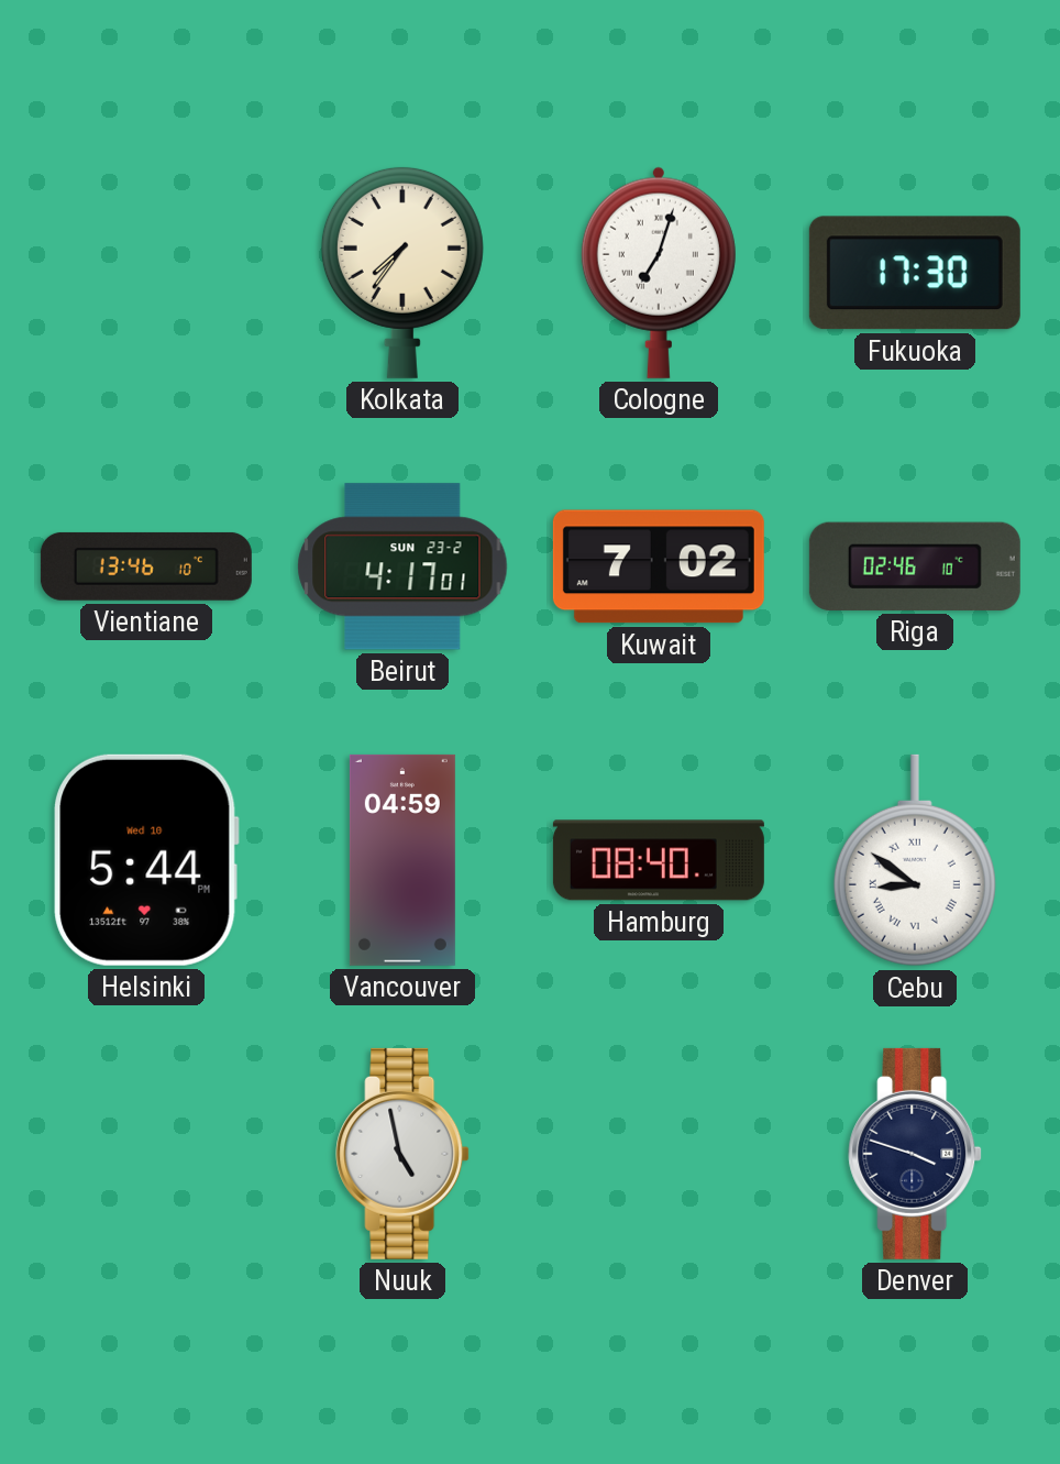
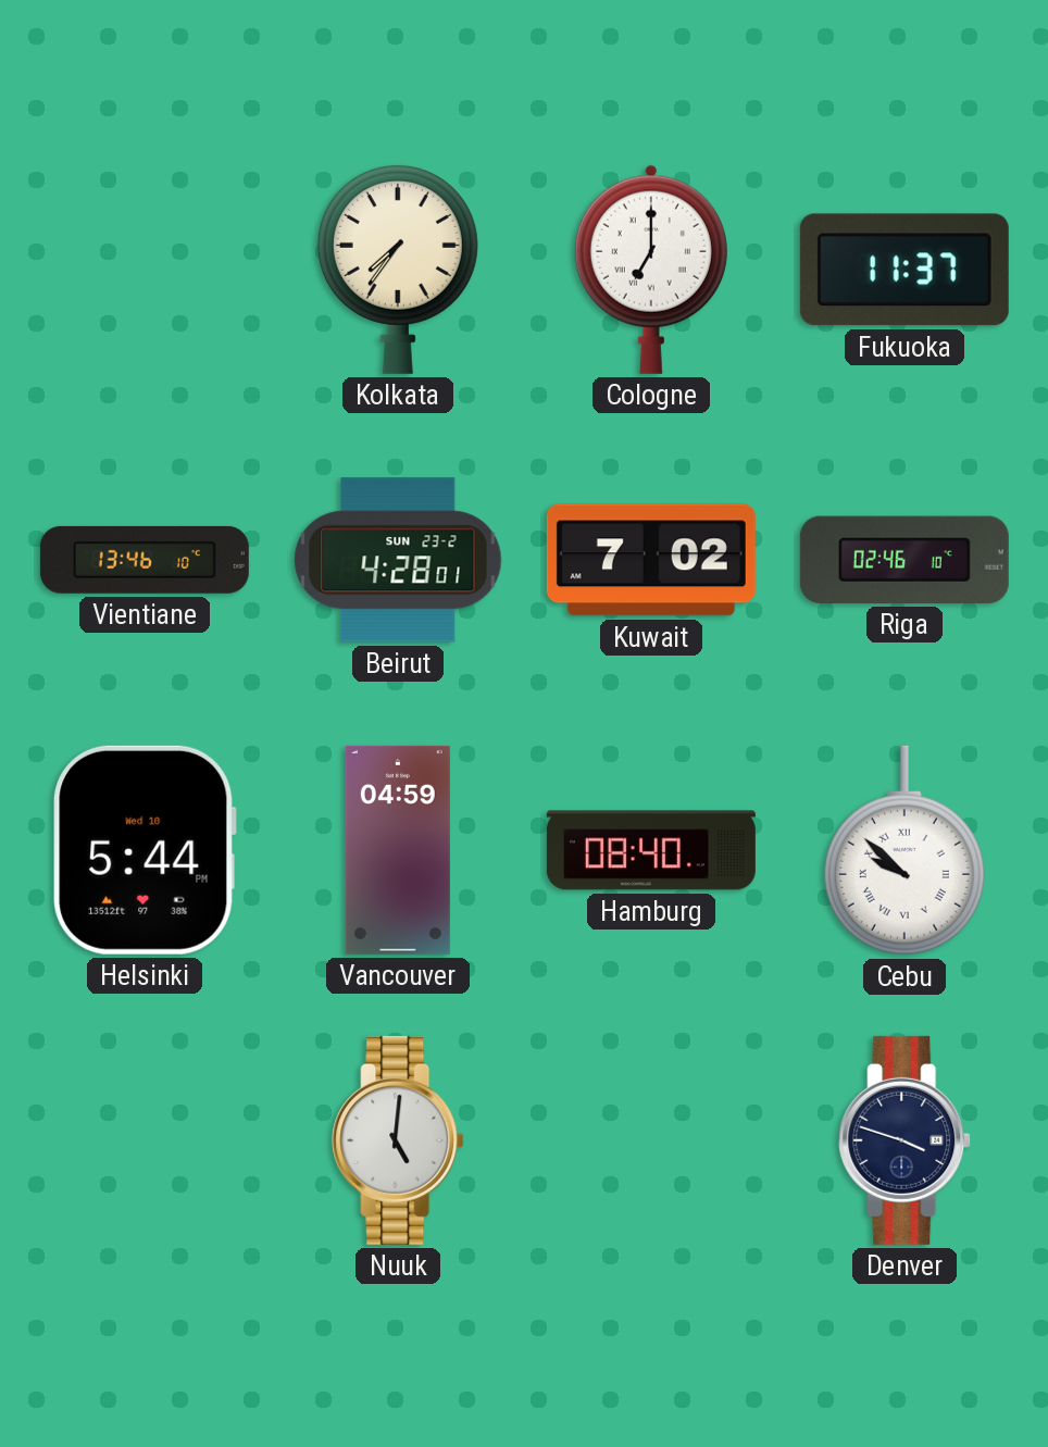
Cologne: 7:03 -> 7:00
Fukuoka: 17:30 -> 11:37
Beirut: 4:17 -> 4:28
Cebu: 8:51 -> 9:52
Nuuk: 4:58 -> 5:01
